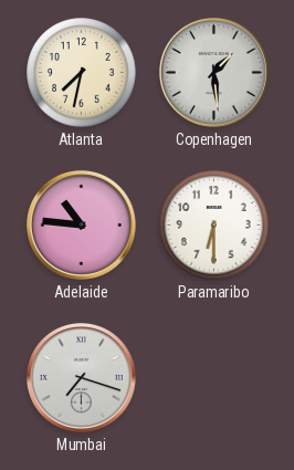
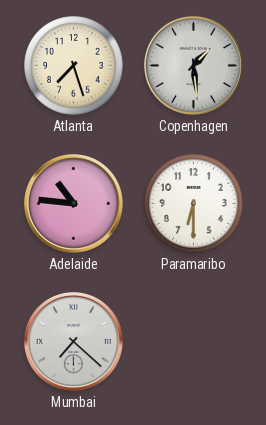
Atlanta: 7:32 -> 7:27
Mumbai: 7:18 -> 7:22
